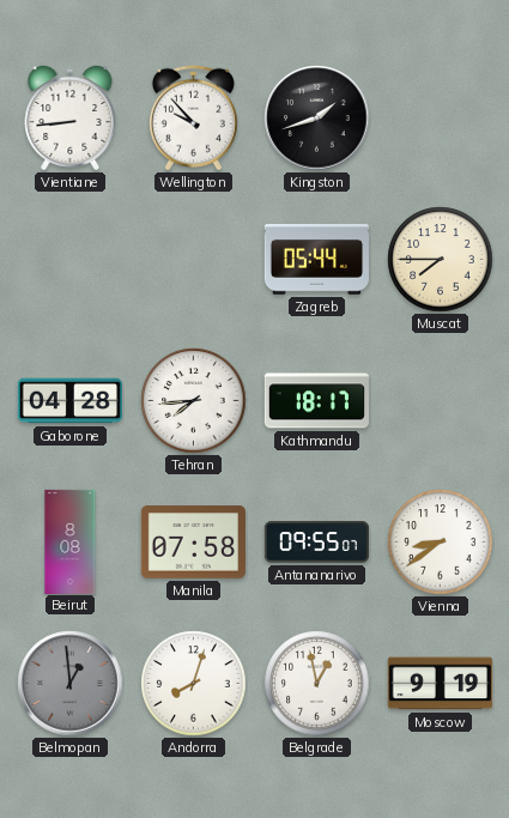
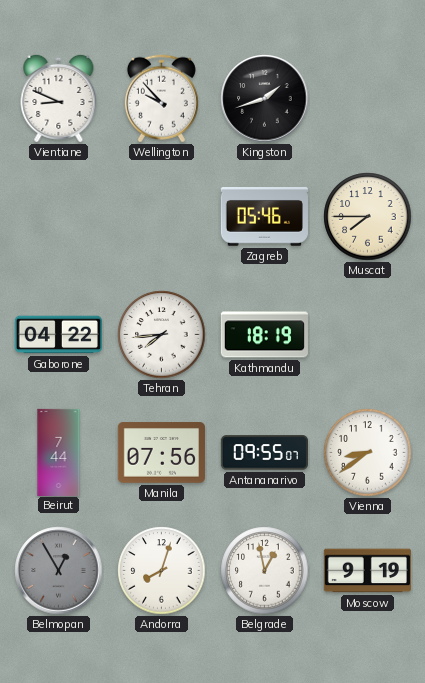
Vientiane: 8:44 -> 8:49
Zagreb: 05:44 -> 05:46
Gaborone: 04:28 -> 04:22
Kathmandu: 18:17 -> 18:19
Beirut: 8:08 -> 7:44
Manila: 07:58 -> 07:56
Belmopan: 12:59 -> 12:55
